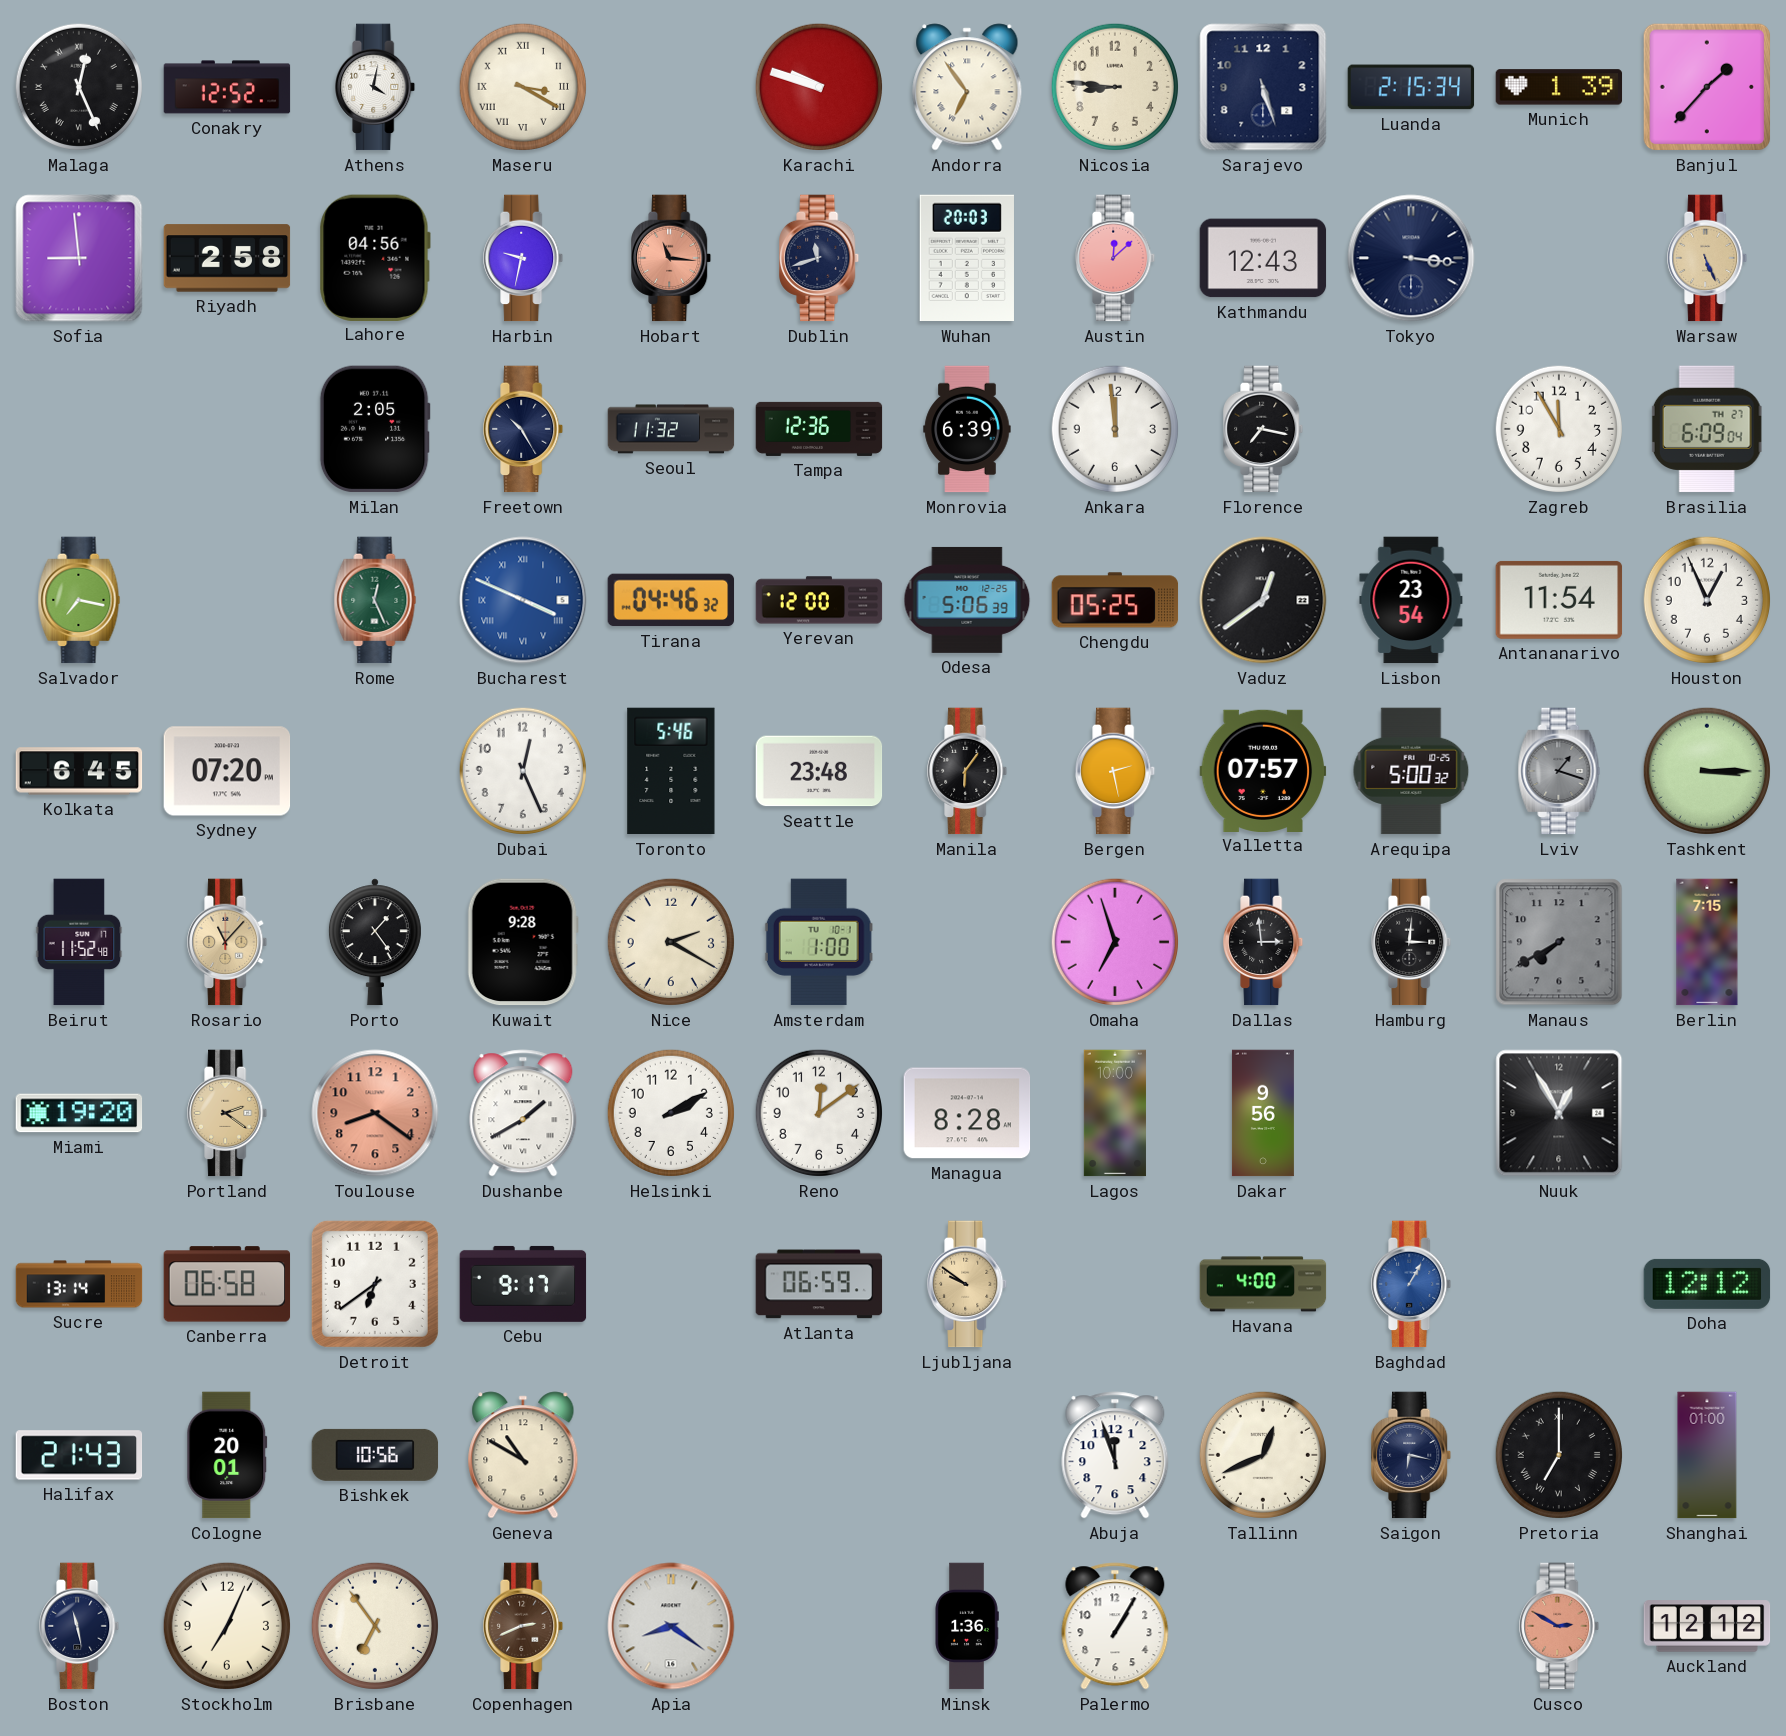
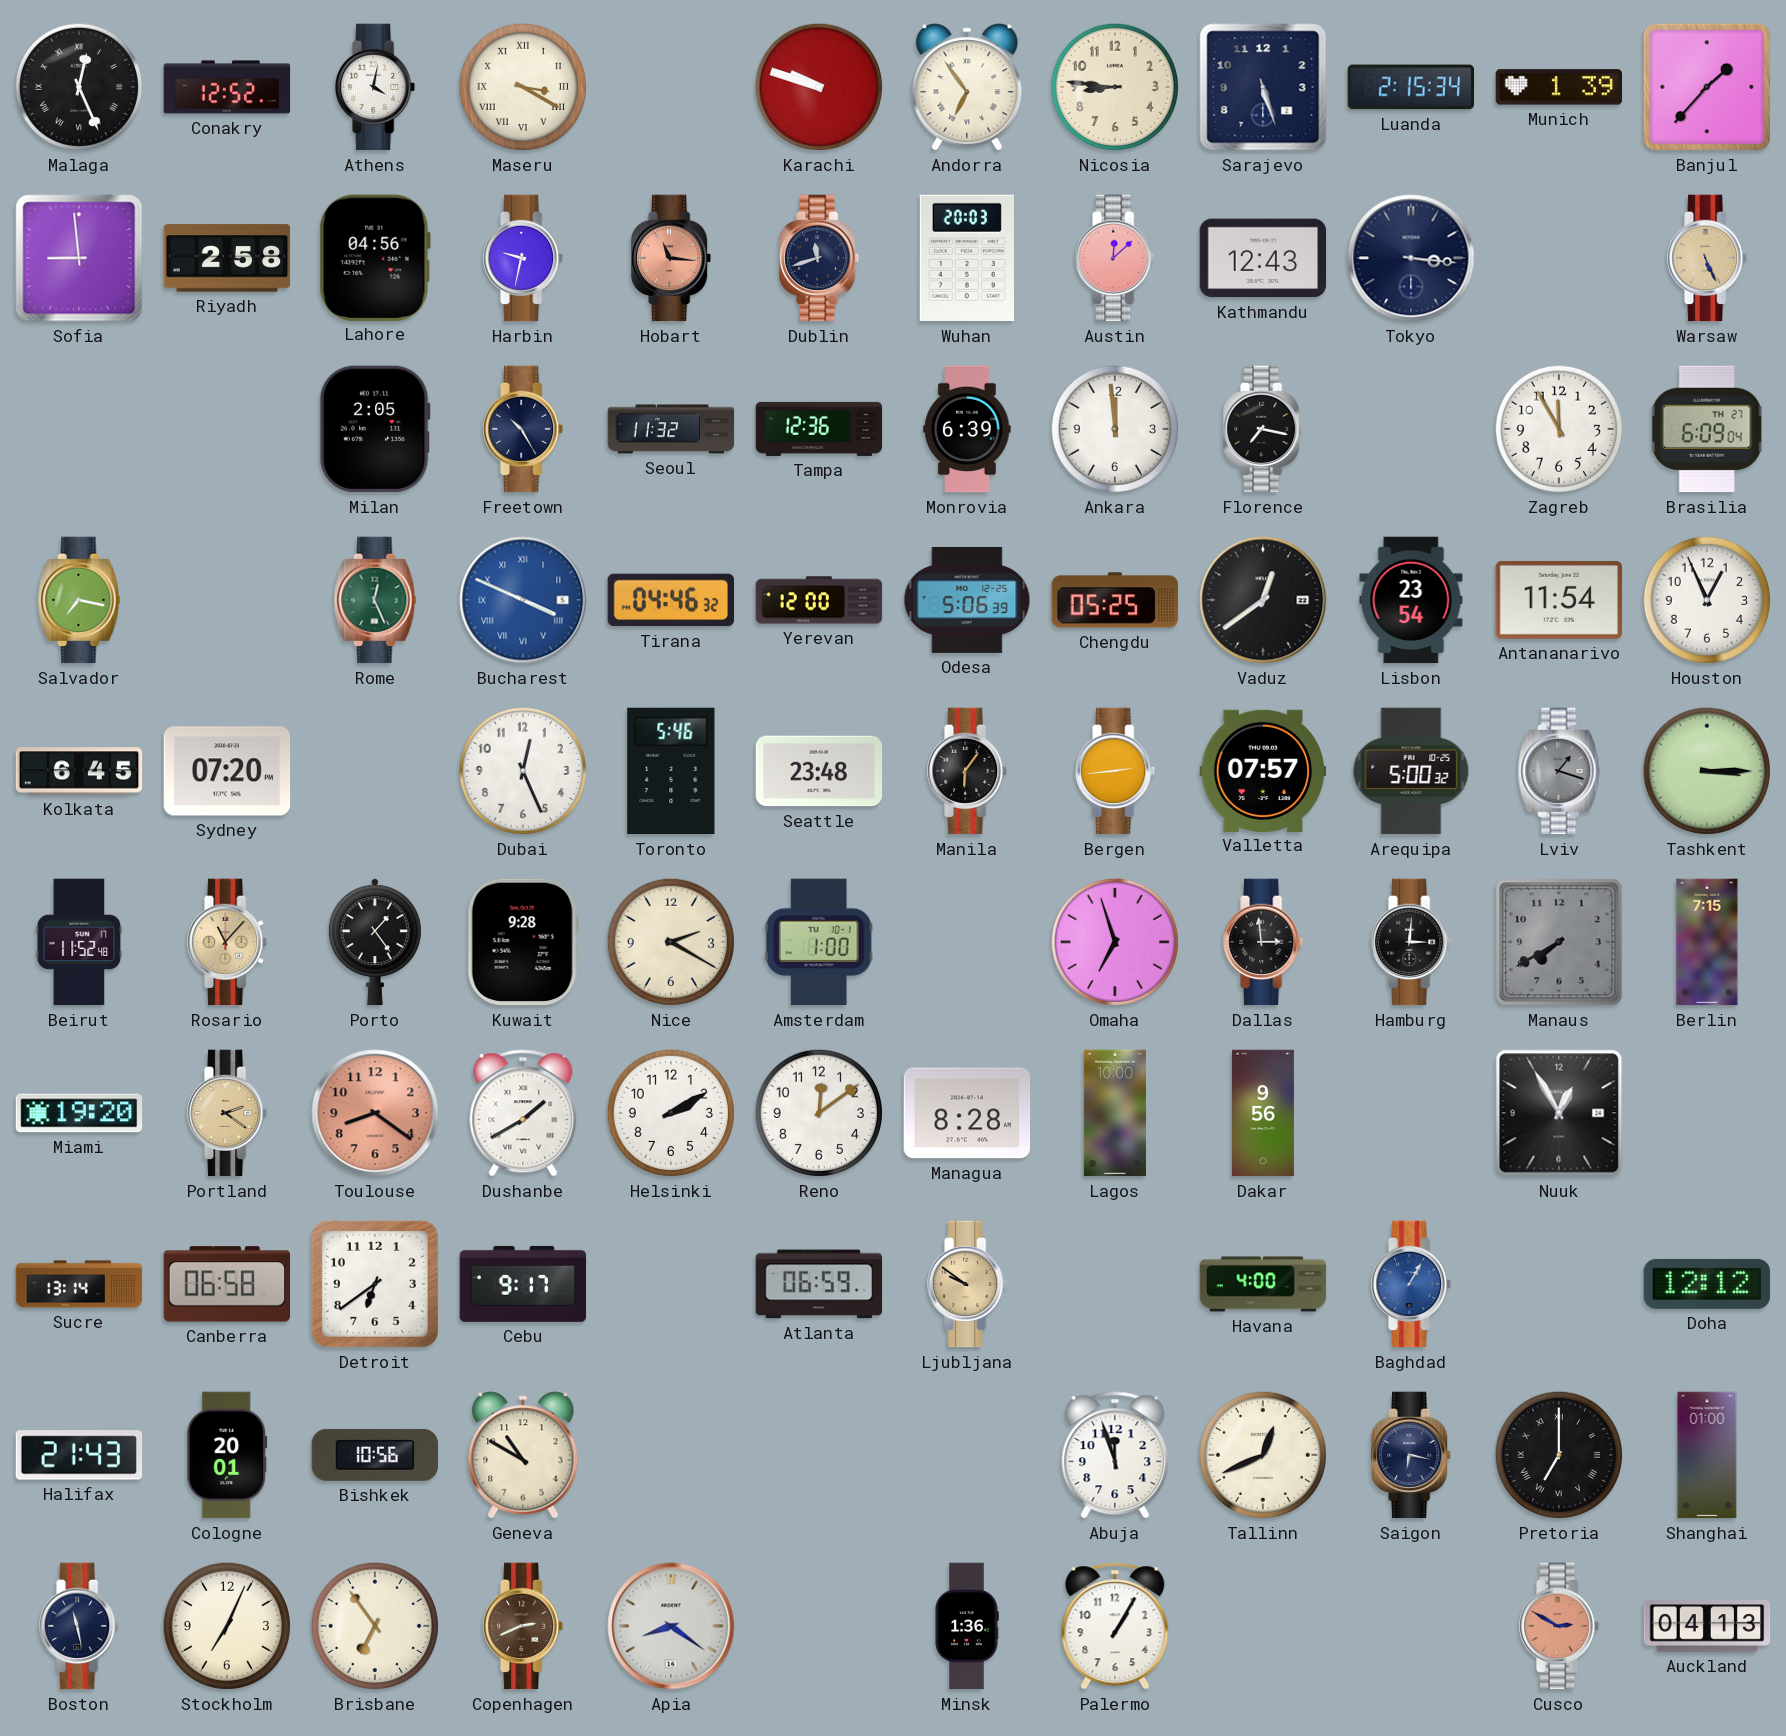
Bergen: 2:28 -> 2:44
Auckland: 12:12 -> 04:13
